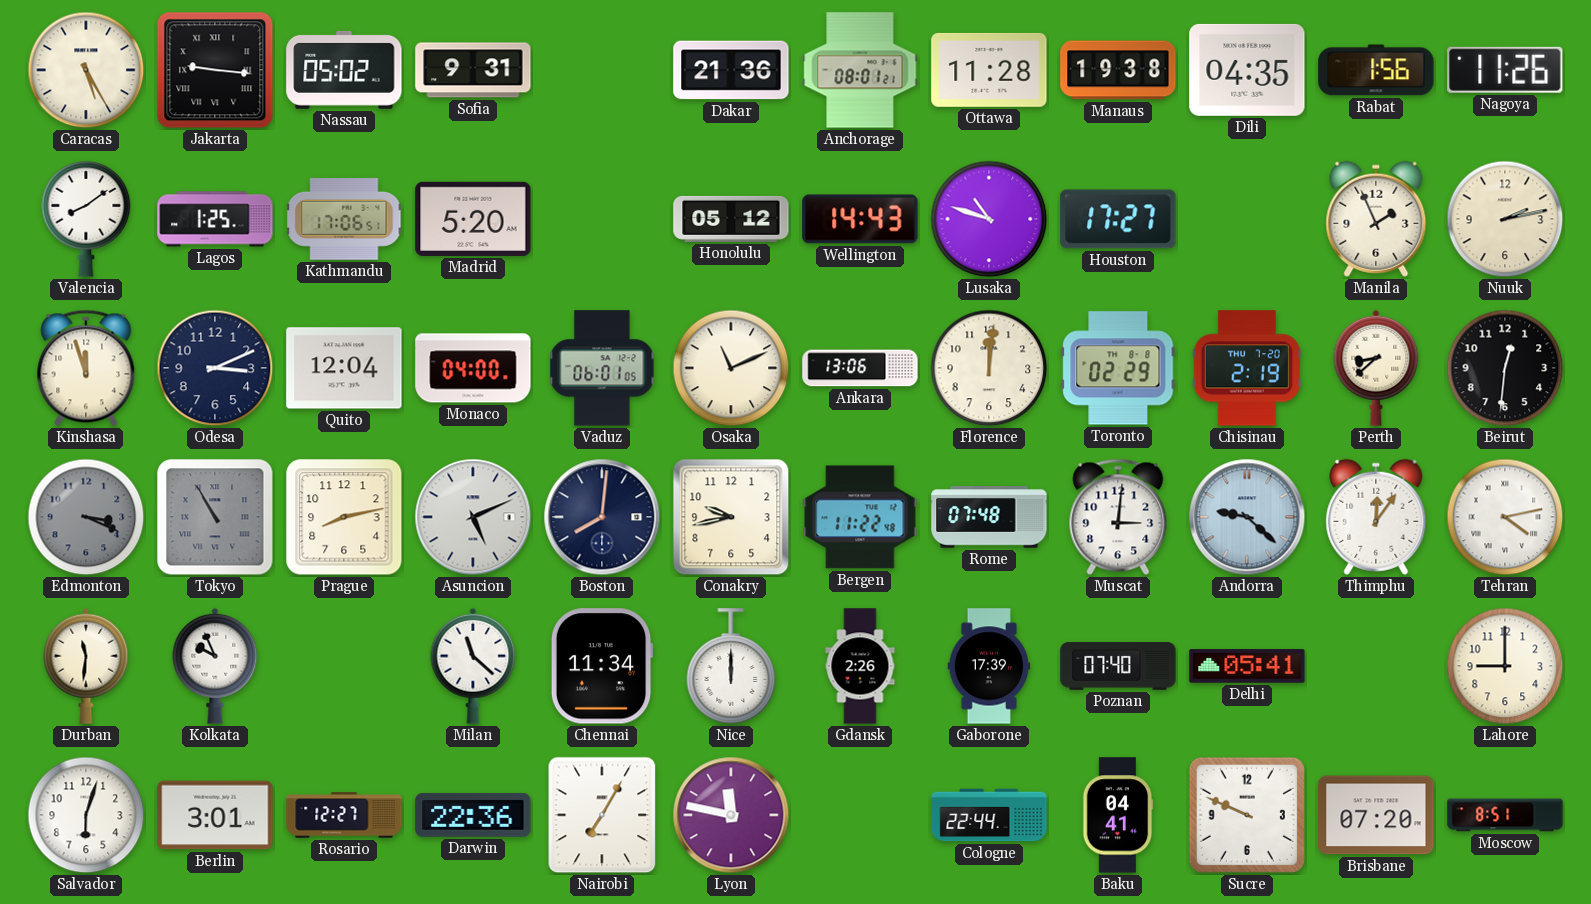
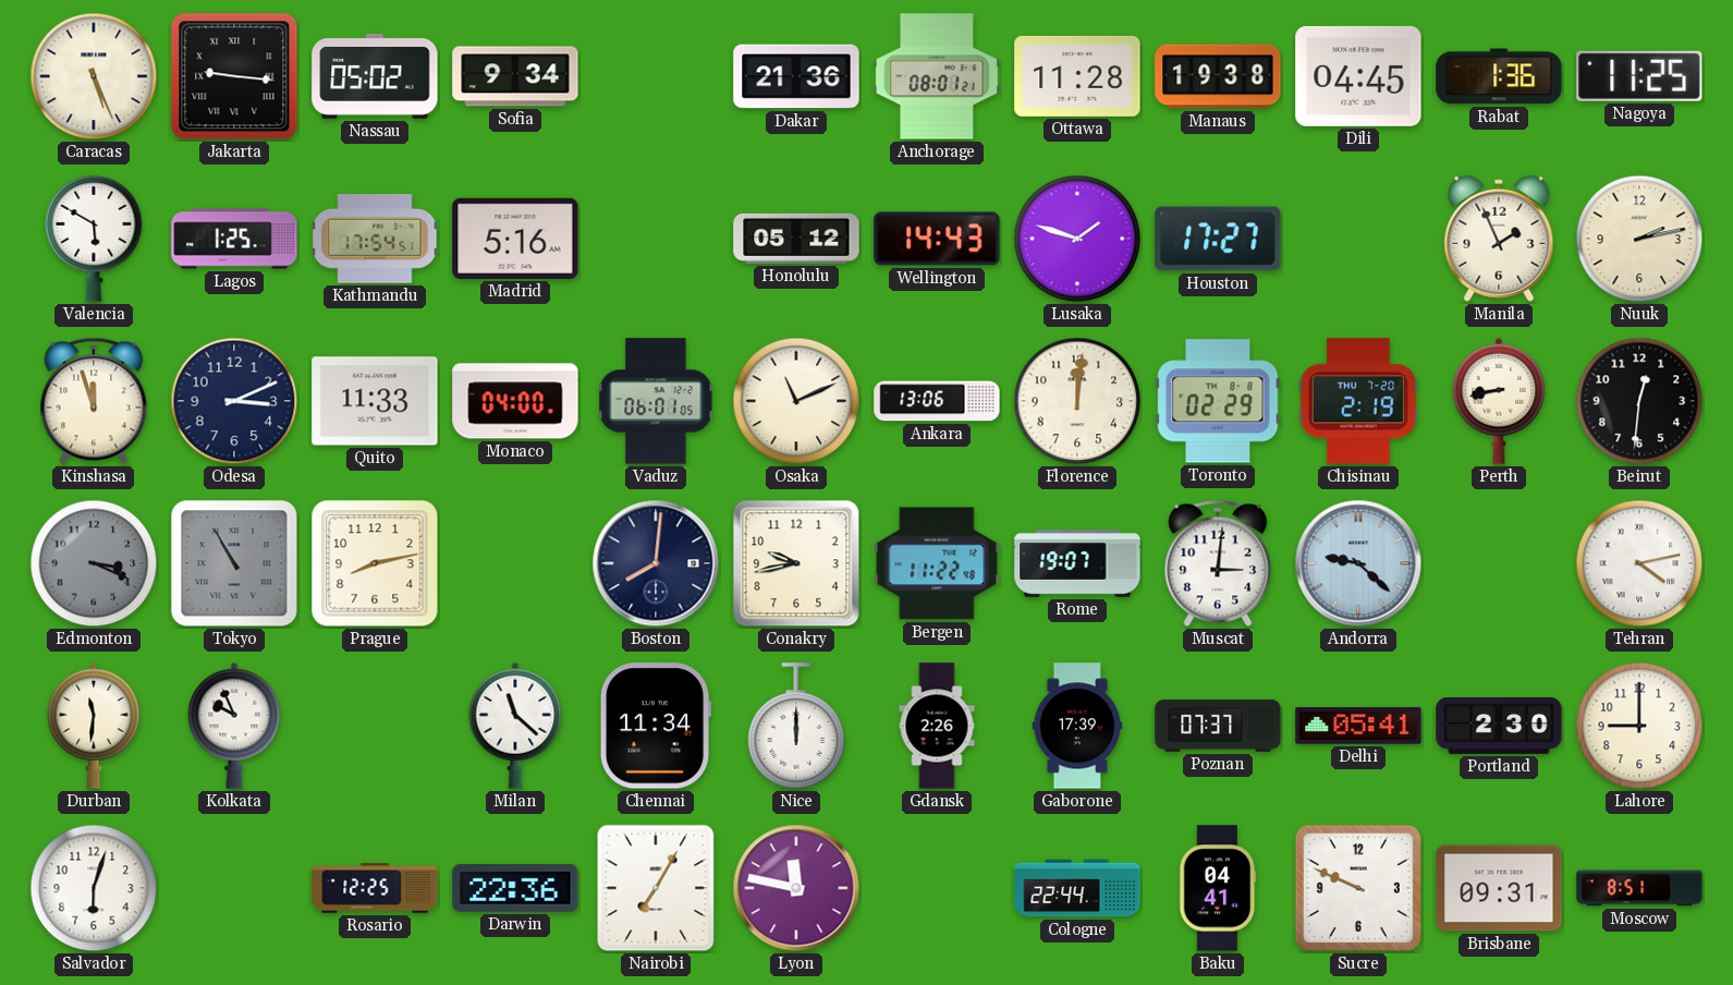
Caracas: 5:25 -> 5:26
Sofia: 9:31 -> 9:34
Dili: 04:35 -> 04:45
Rabat: 1:56 -> 1:36
Nagoya: 11:26 -> 11:25
Valencia: 8:09 -> 5:50
Kathmandu: 17:06 -> 17:54
Madrid: 5:20 -> 5:16
Lusaka: 10:48 -> 1:48
Quito: 12:04 -> 11:33
Perth: 8:38 -> 8:43
Asuncion: 5:11 -> none
Rome: 07:48 -> 19:07
Thimphu: 12:06 -> none
Poznan: 07:40 -> 07:37
Portland: none -> 2:30
Berlin: 3:01 -> none
Rosario: 12:27 -> 12:25
Brisbane: 07:20 -> 09:31
